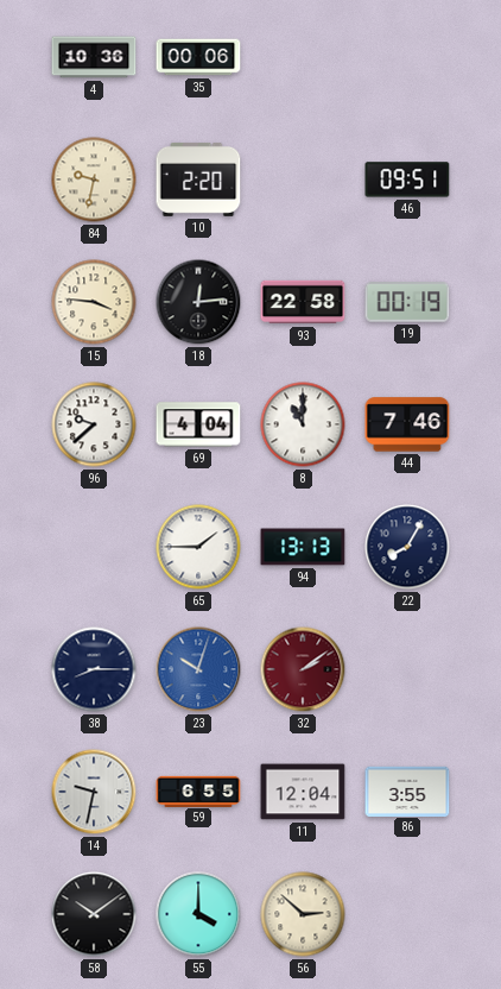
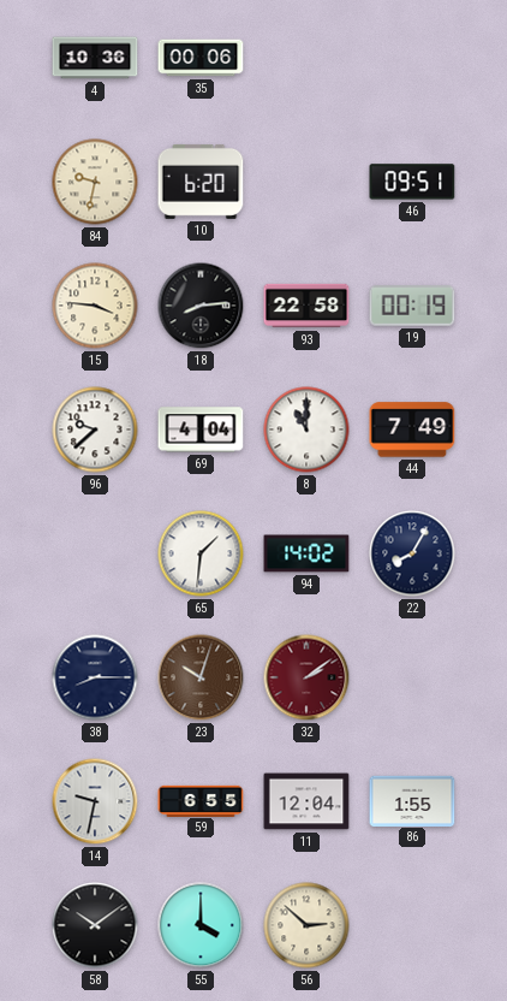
10: 2:20 -> 6:20
18: 12:14 -> 8:14
44: 7:46 -> 7:49
65: 1:45 -> 1:31
94: 13:13 -> 14:02
23 dial: blue -> brown
86: 3:55 -> 1:55
